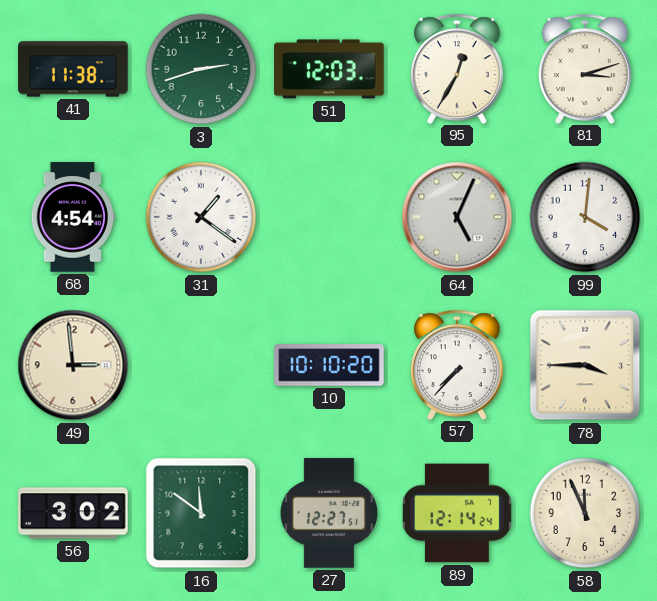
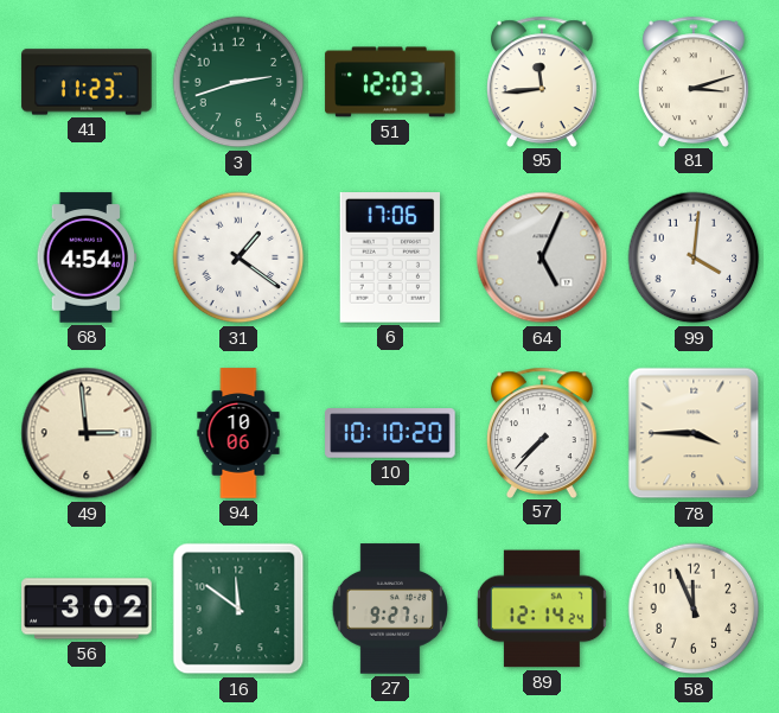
41: 11:38 -> 11:23
95: 12:35 -> 11:44
6: none -> 17:06
94: none -> 10:06
27: 12:27 -> 9:27
